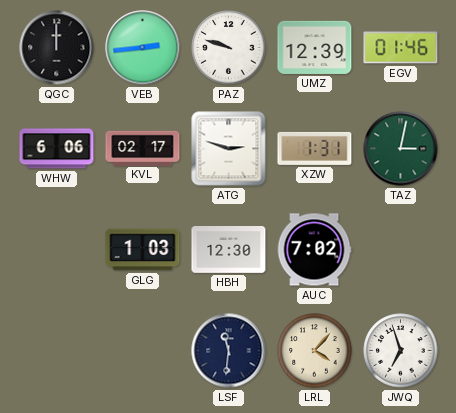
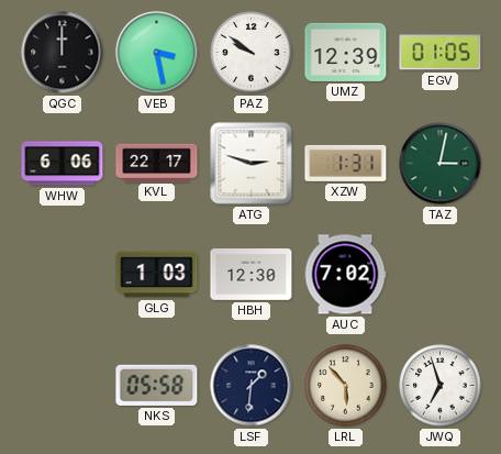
VEB: 2:44 -> 3:28
PAZ: 9:48 -> 9:51
EGV: 01:46 -> 01:05
KVL: 02:17 -> 22:17
NKS: none -> 05:58
LSF: 11:31 -> 1:31
LRL: 4:07 -> 5:53
